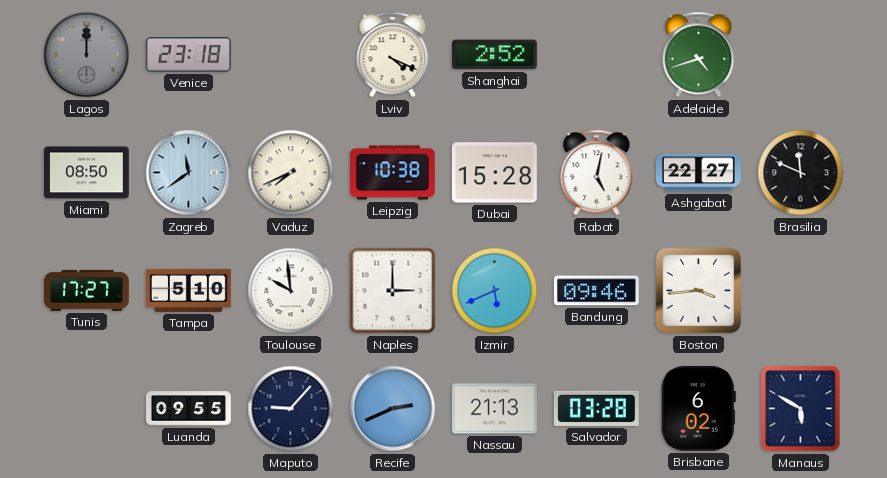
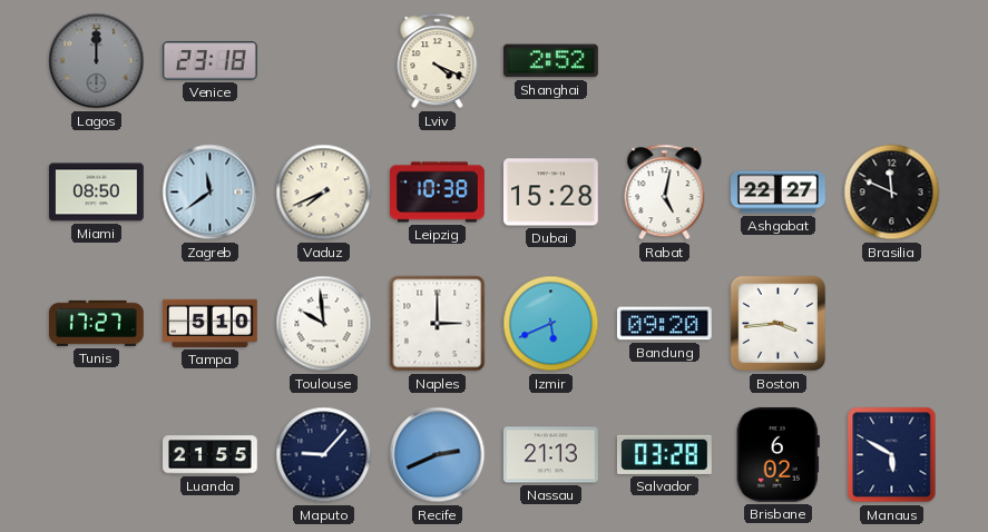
Adelaide: 4:42 -> none
Bandung: 09:46 -> 09:20
Luanda: 09:55 -> 21:55
